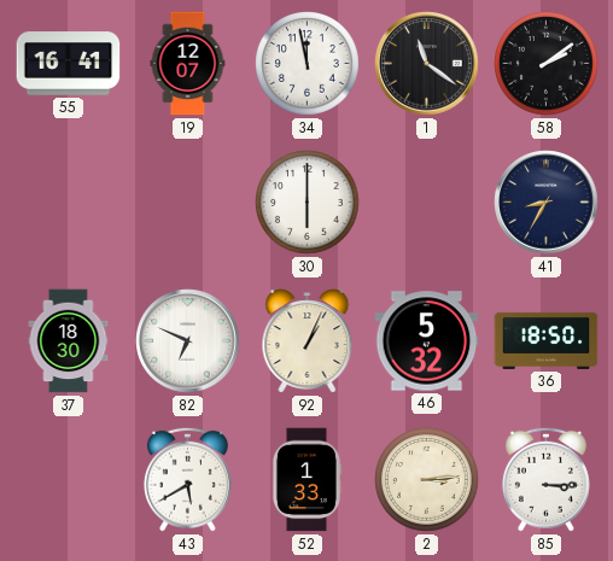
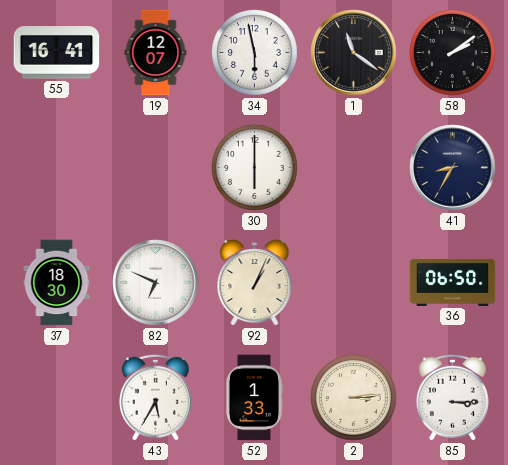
34: 11:58 -> 5:58
46: 5:32 -> none
36: 18:50 -> 06:50
43: 5:40 -> 5:35
